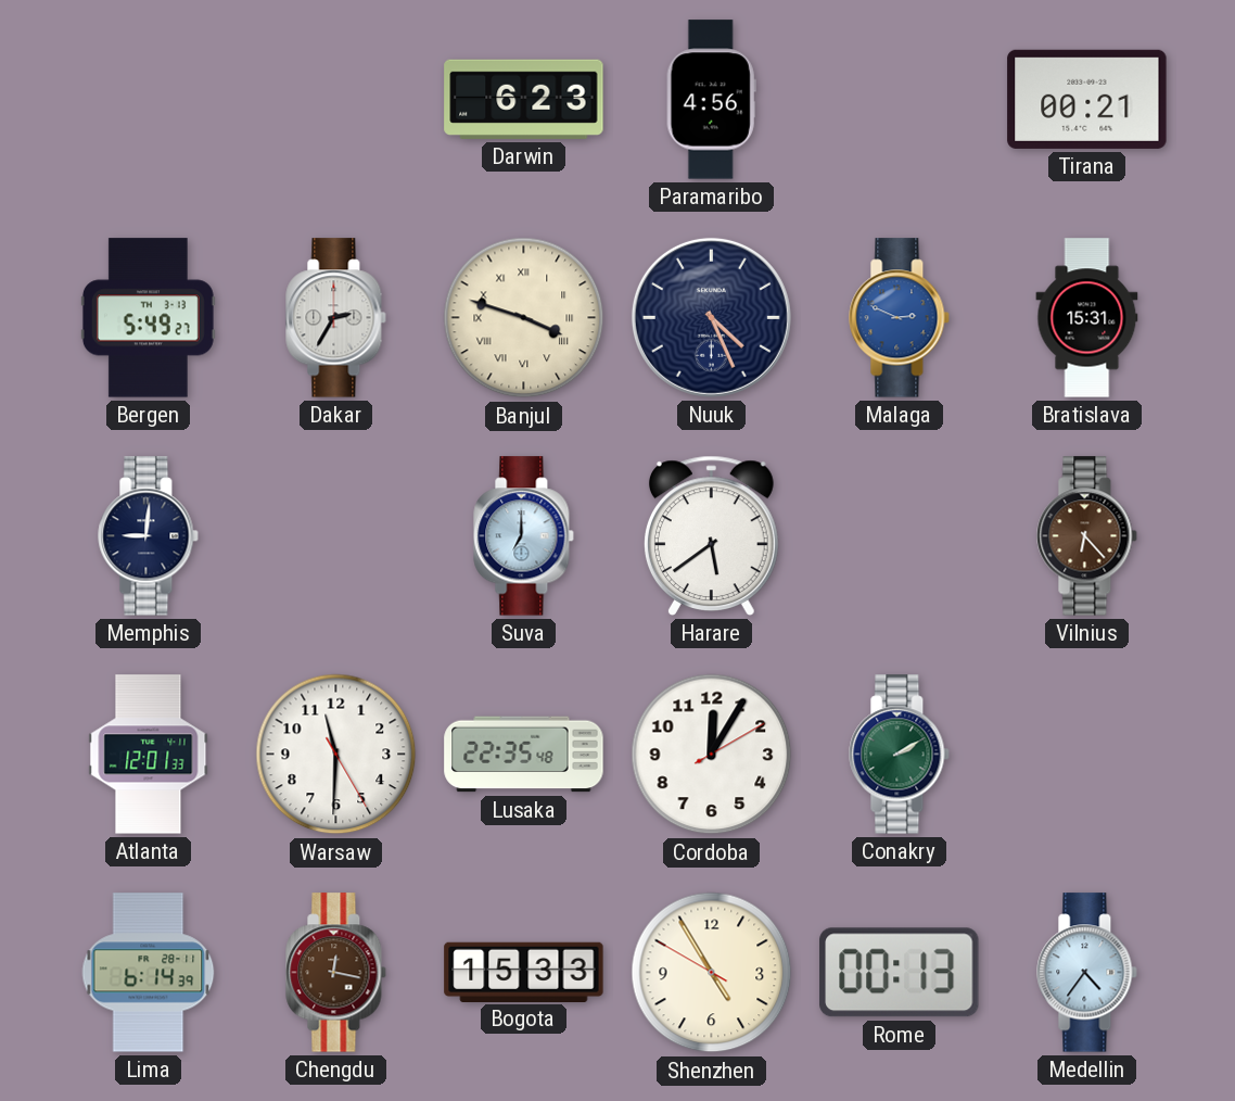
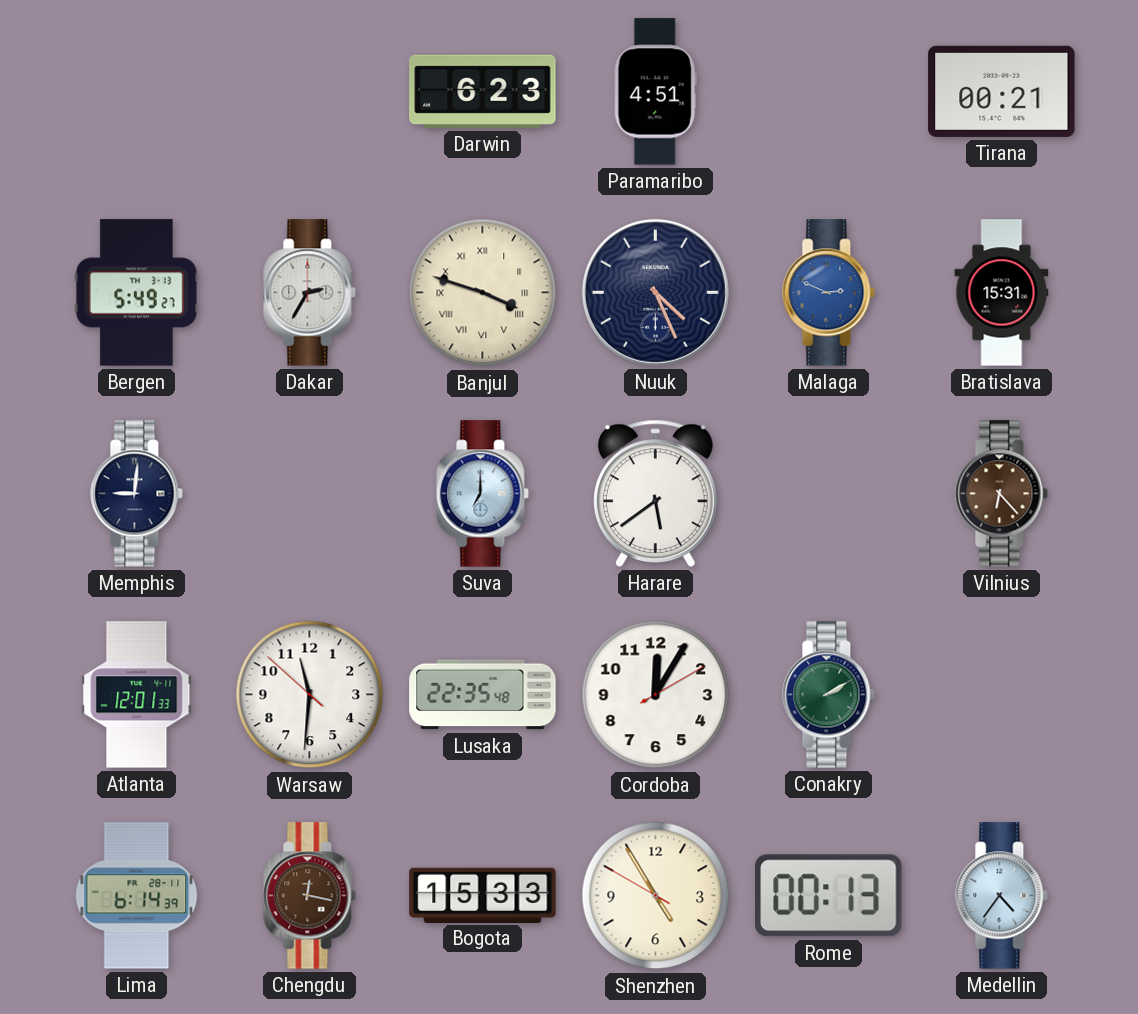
Paramaribo: 4:56 -> 4:51
Warsaw: 11:30:25 -> 11:30:52
